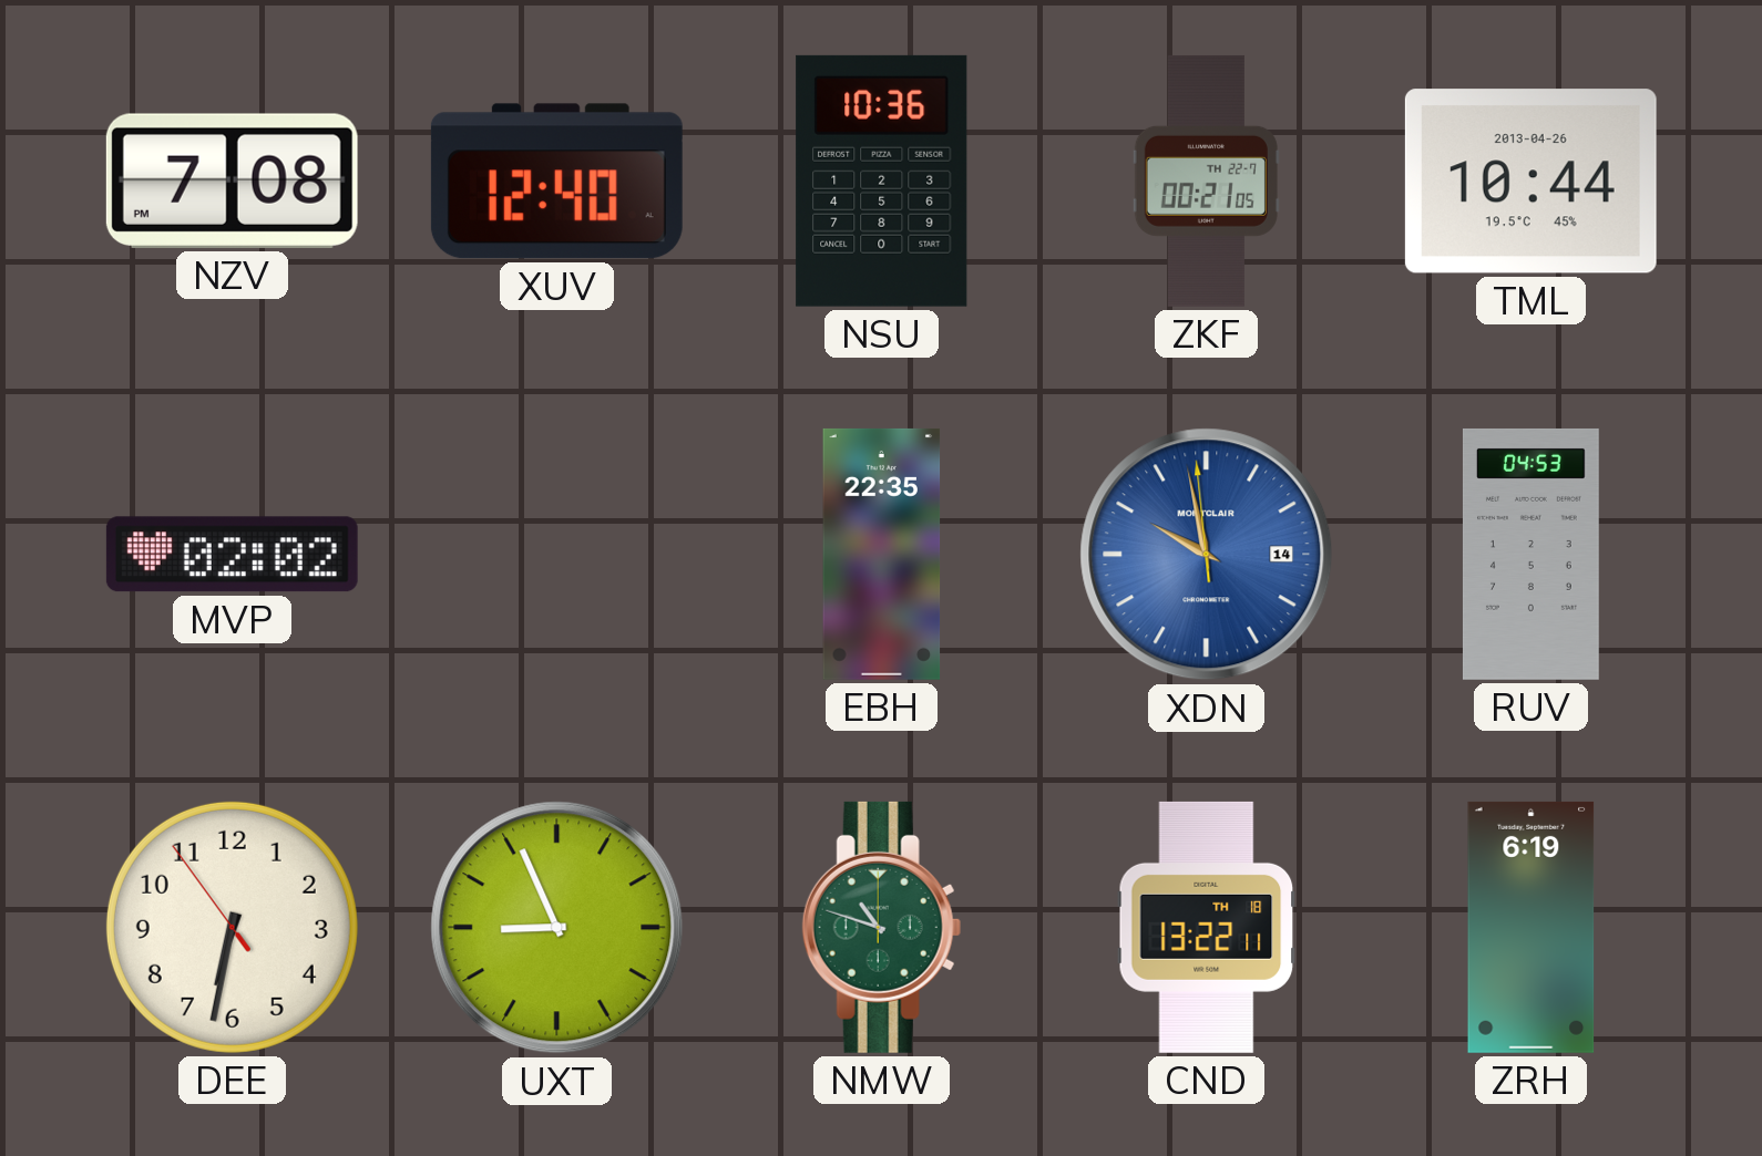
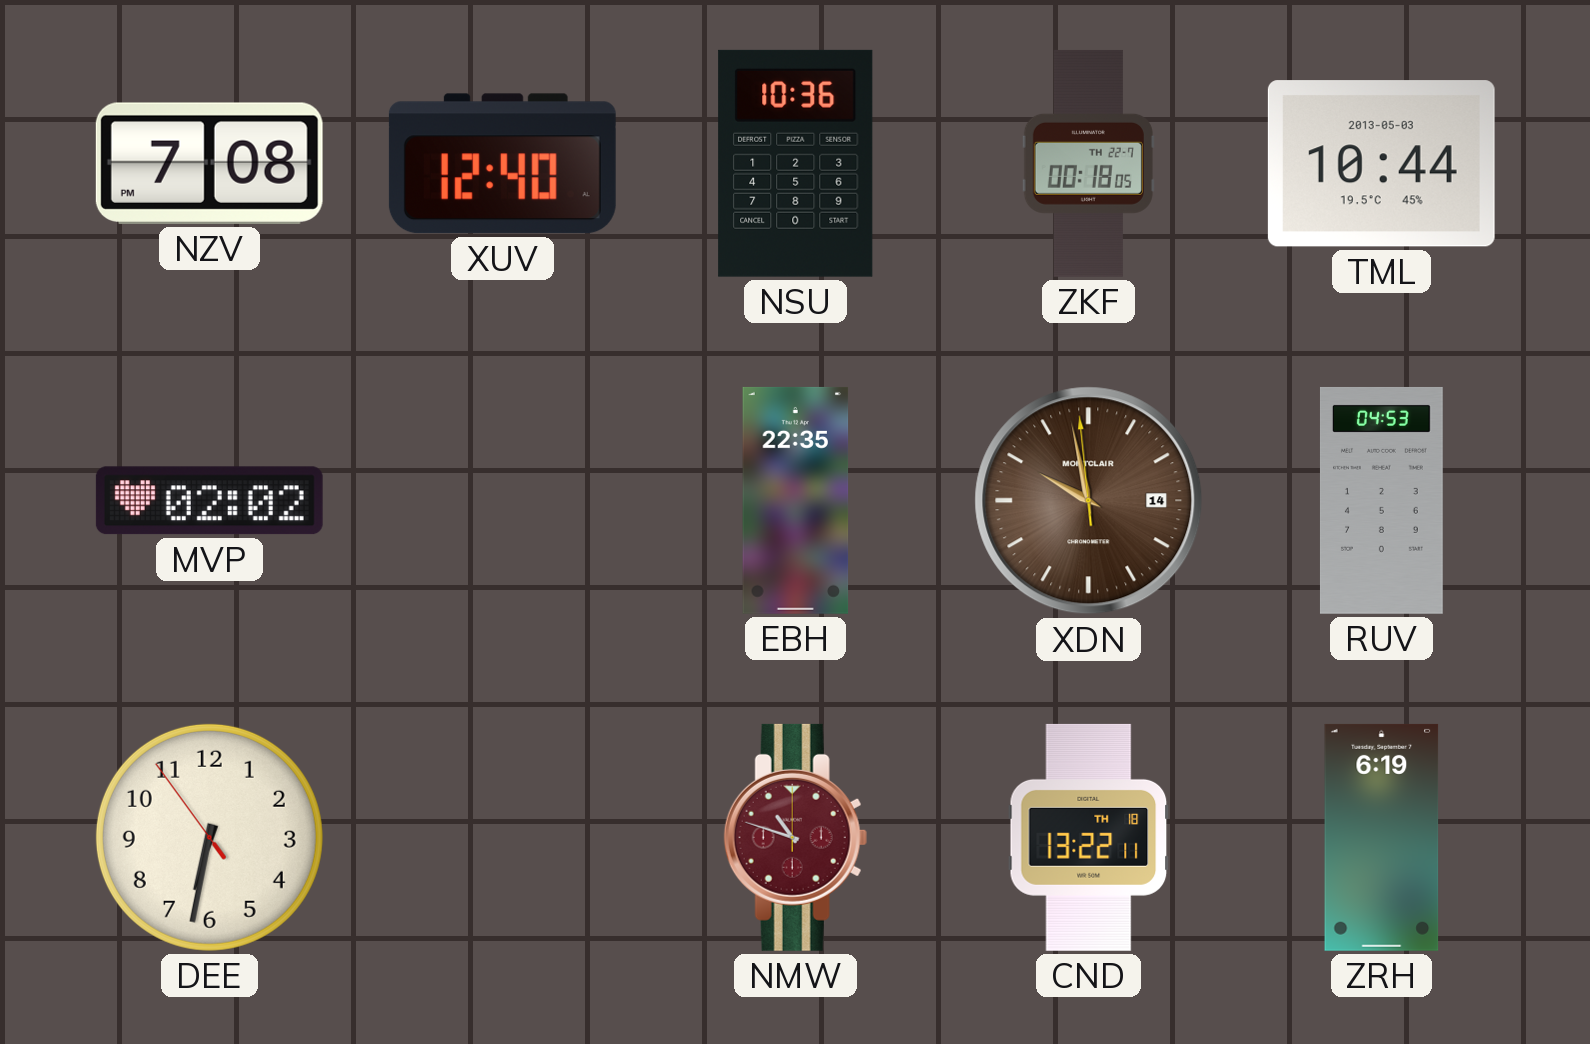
ZKF: 00:21 -> 00:18
TML date: 2013-04-26 -> 2013-05-03
XDN dial: blue -> brown
UXT: 8:56 -> none
NMW dial: green -> burgundy
